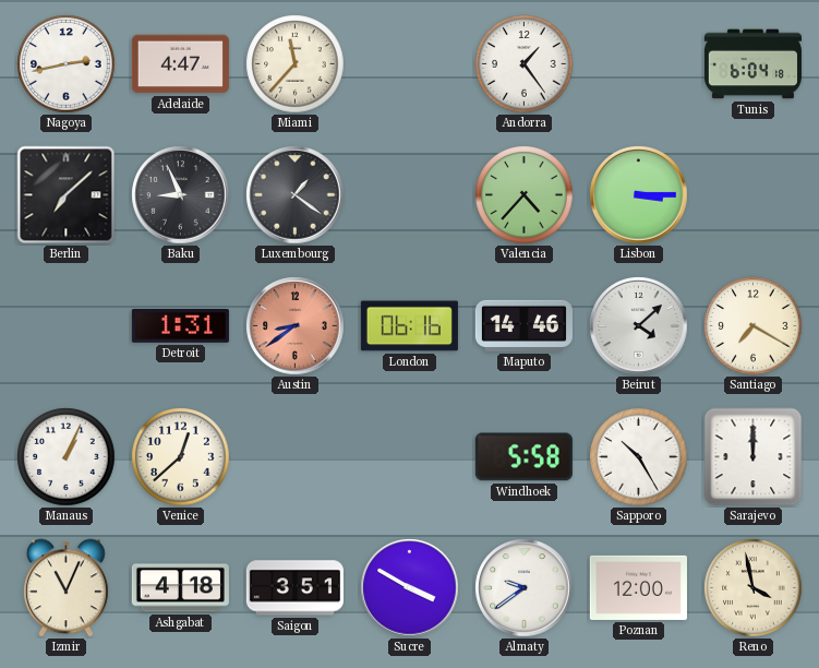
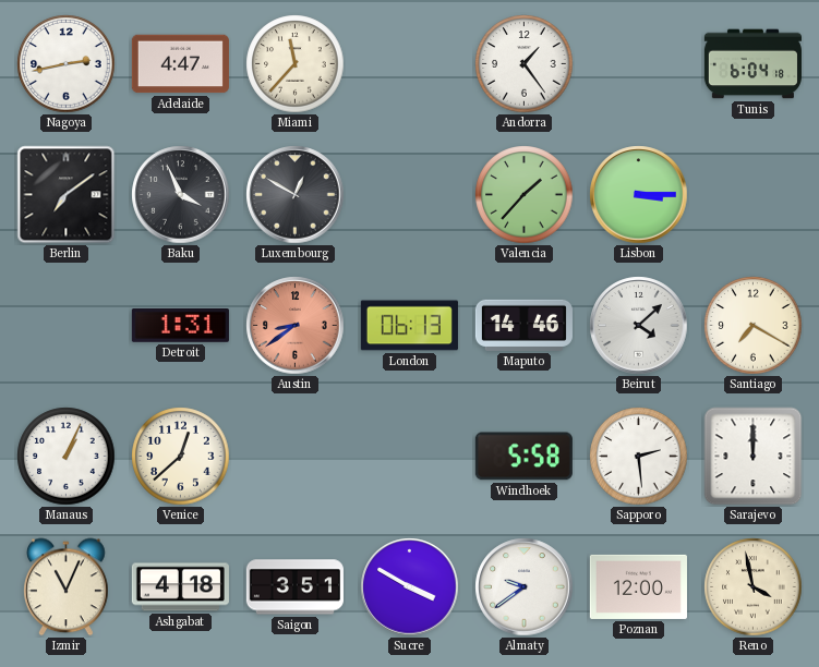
Berlin: 7:08 -> 7:09
Baku: 8:56 -> 3:56
Luxembourg: 1:21 -> 12:50
Valencia: 4:37 -> 1:37
London: 06:16 -> 06:13
Sapporo: 10:25 -> 2:29
